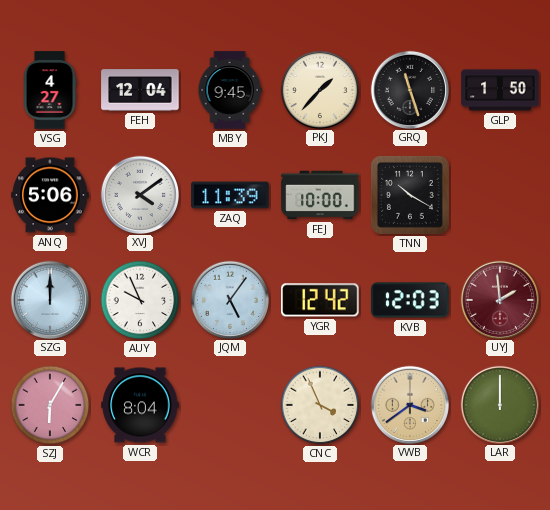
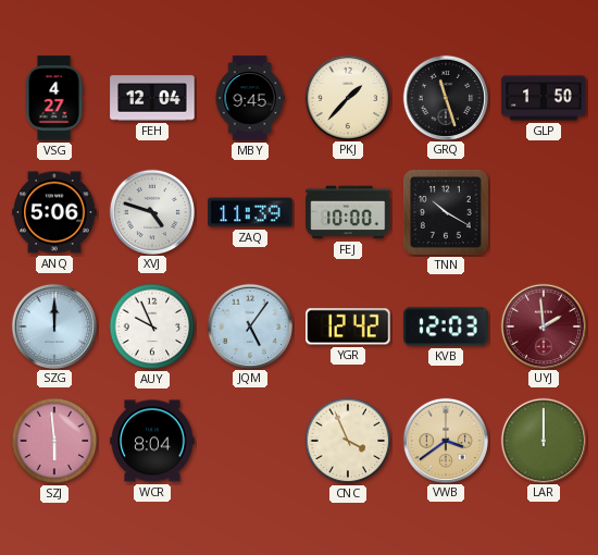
XVJ: 4:09 -> 4:48
SZJ: 6:05 -> 5:59
